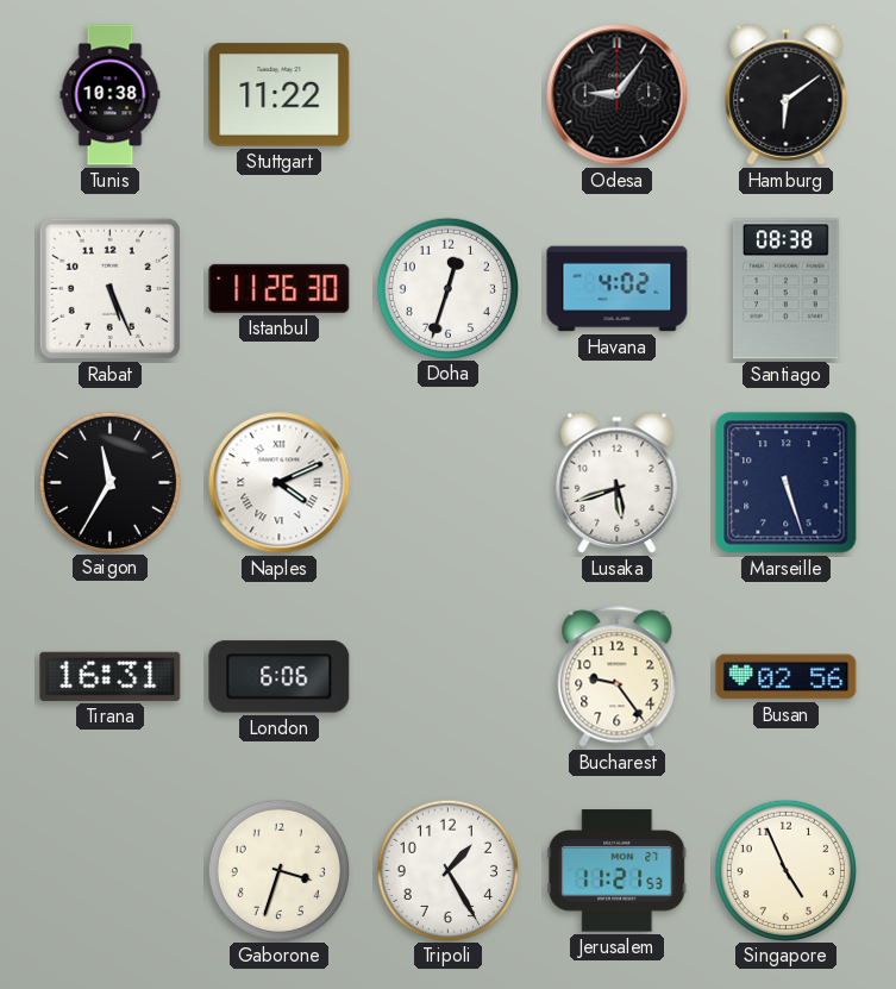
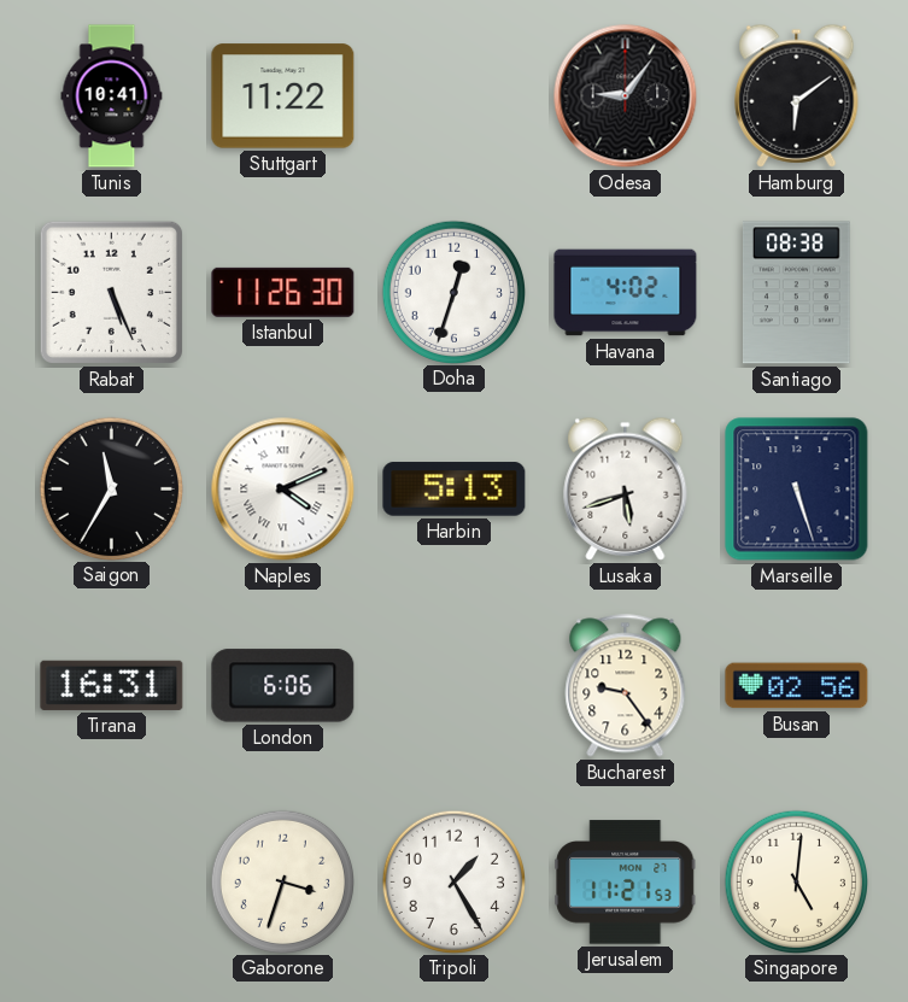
Tunis: 10:38 -> 10:41
Harbin: none -> 5:13
Singapore: 4:56 -> 5:01
